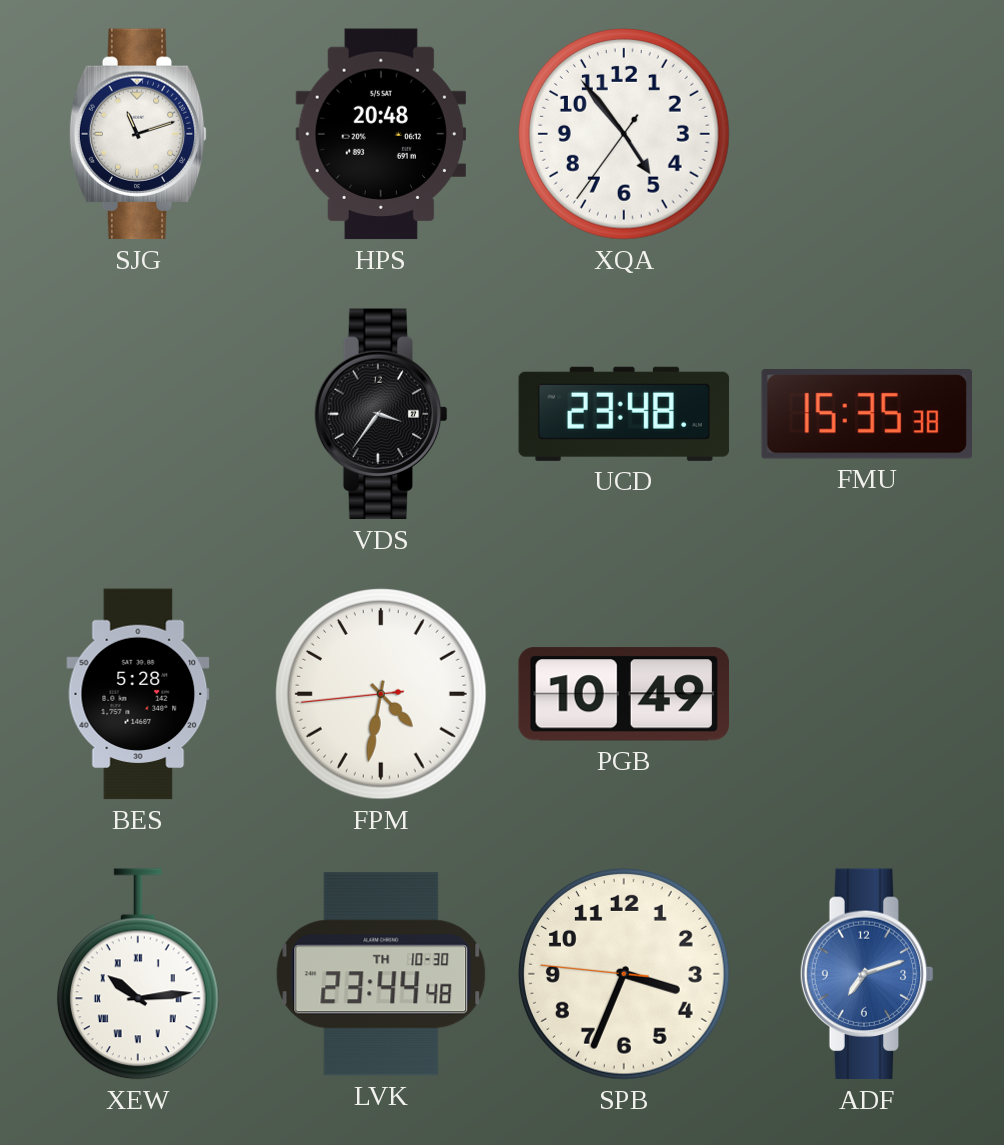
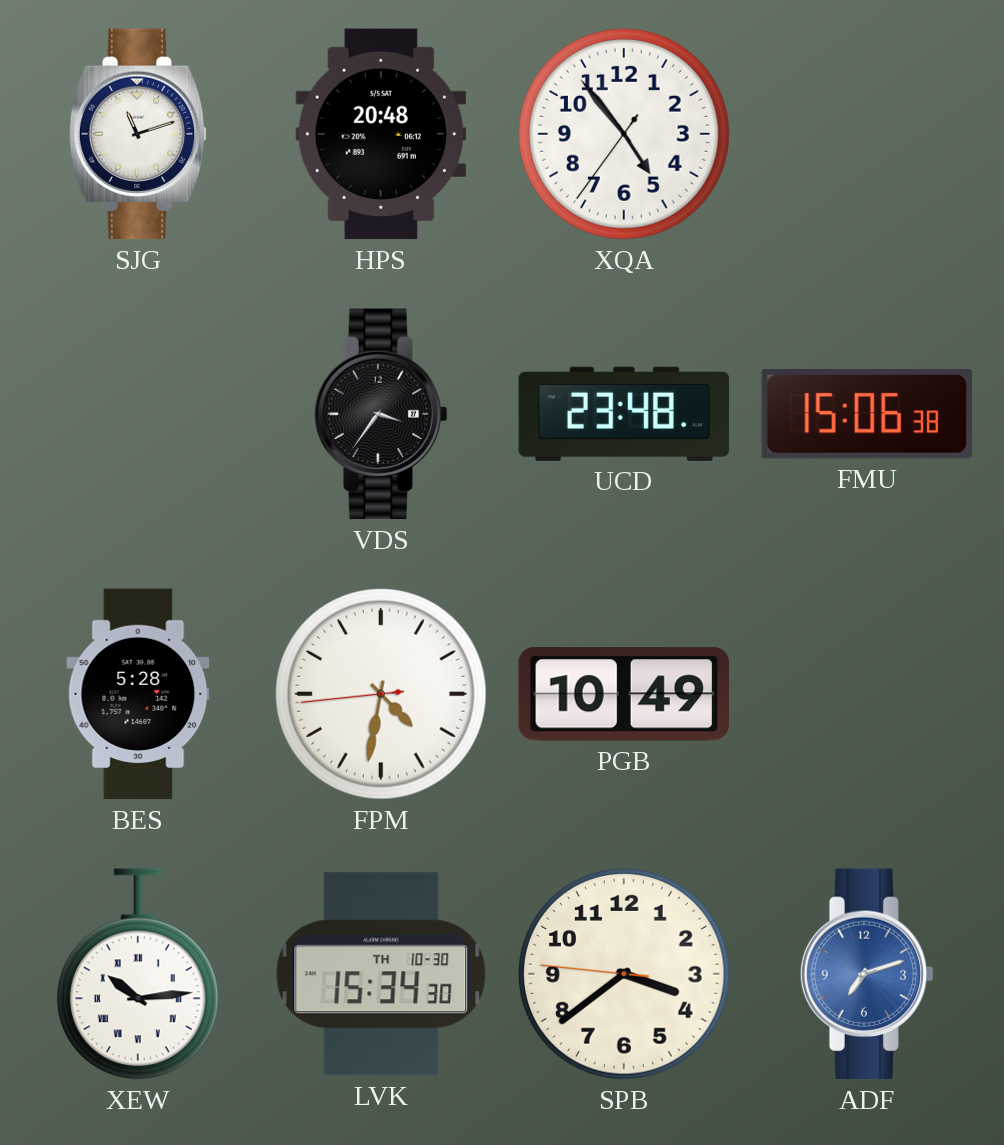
FMU: 15:35 -> 15:06
LVK: 23:44 -> 15:34
SPB: 3:33 -> 3:38
